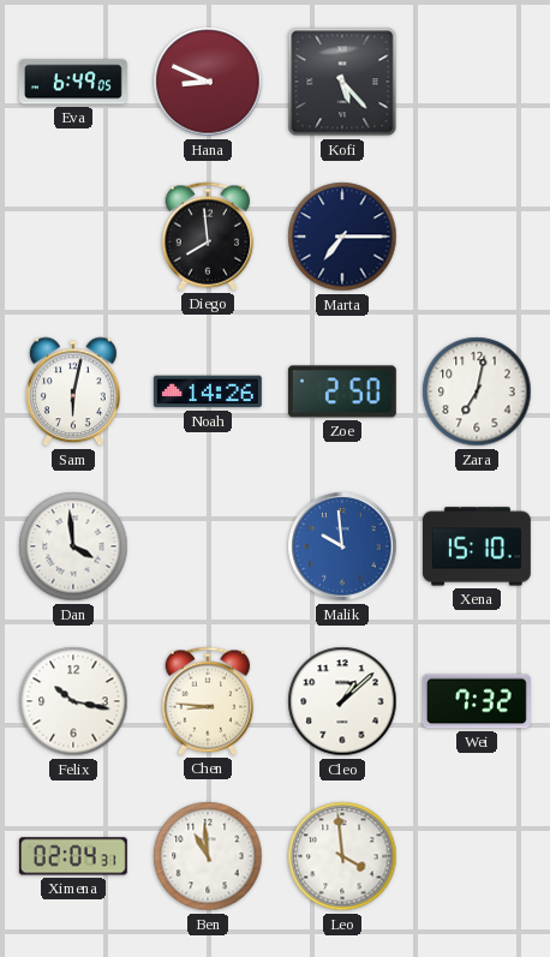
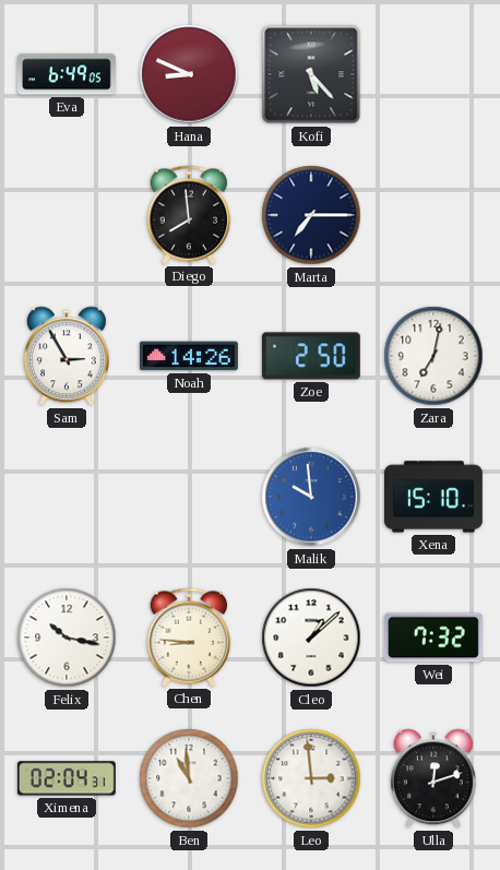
Sam: 6:02 -> 2:55
Dan: 3:59 -> none
Leo: 3:59 -> 2:59
Ulla: none -> 12:12
